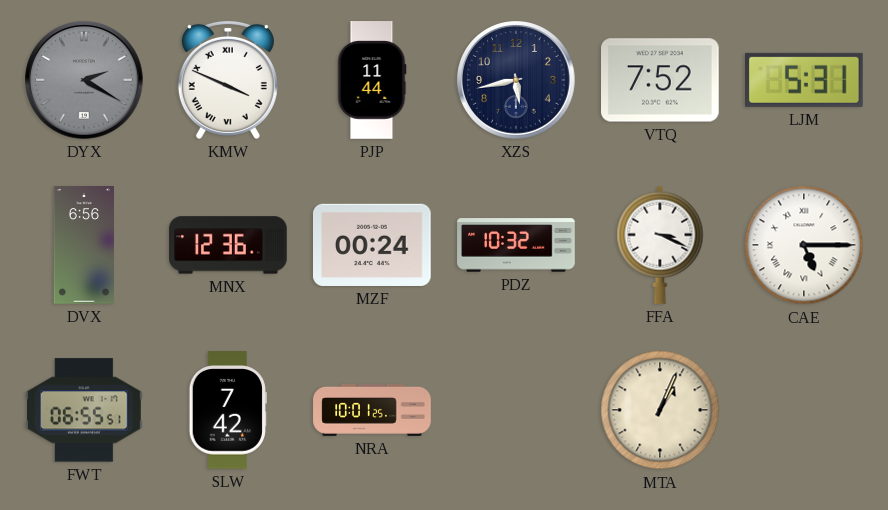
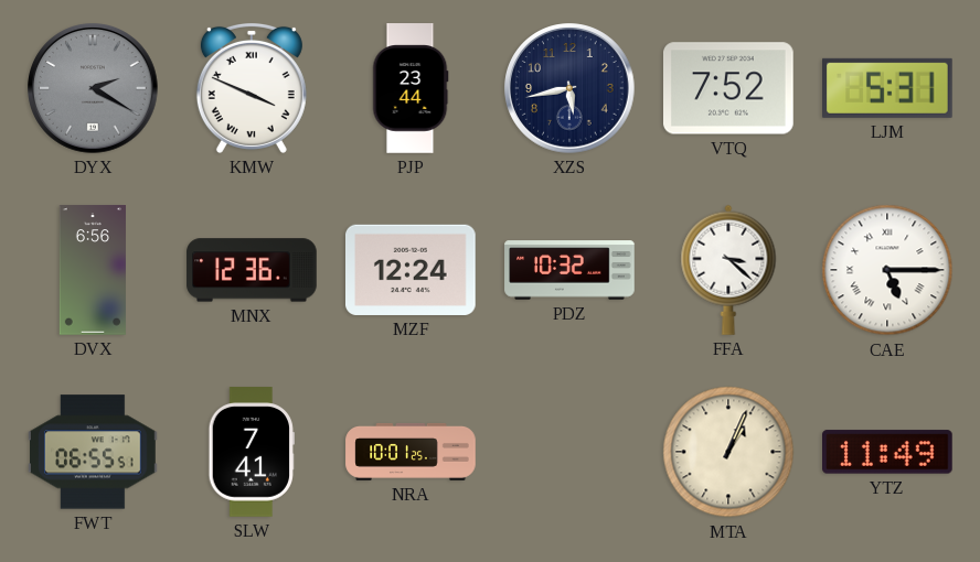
PJP: 11:44 -> 23:44
MZF: 00:24 -> 12:24
FFA: 3:19 -> 3:22
SLW: 7:42 -> 7:41
YTZ: none -> 11:49
